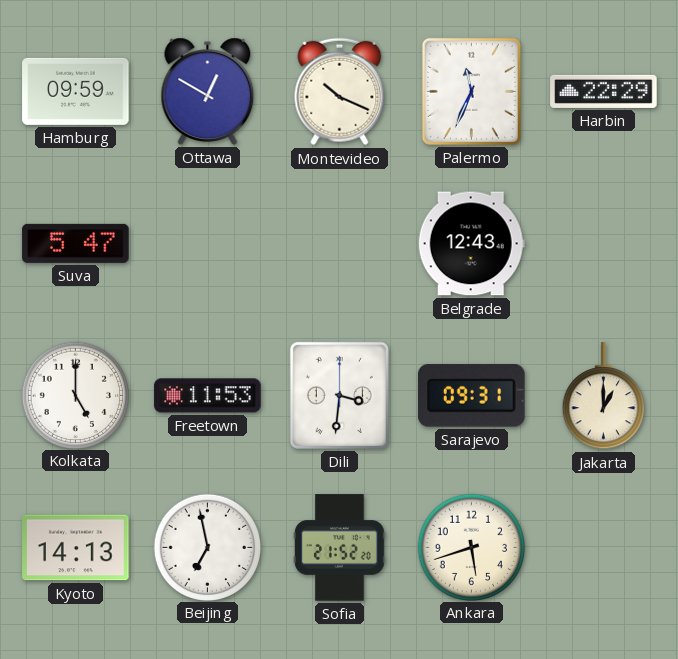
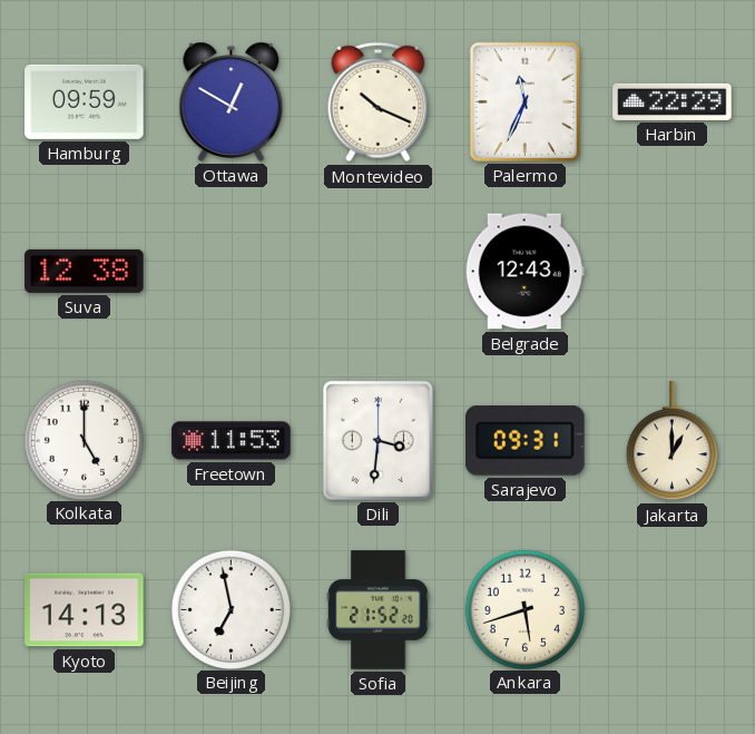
Suva: 5:47 -> 12:38
